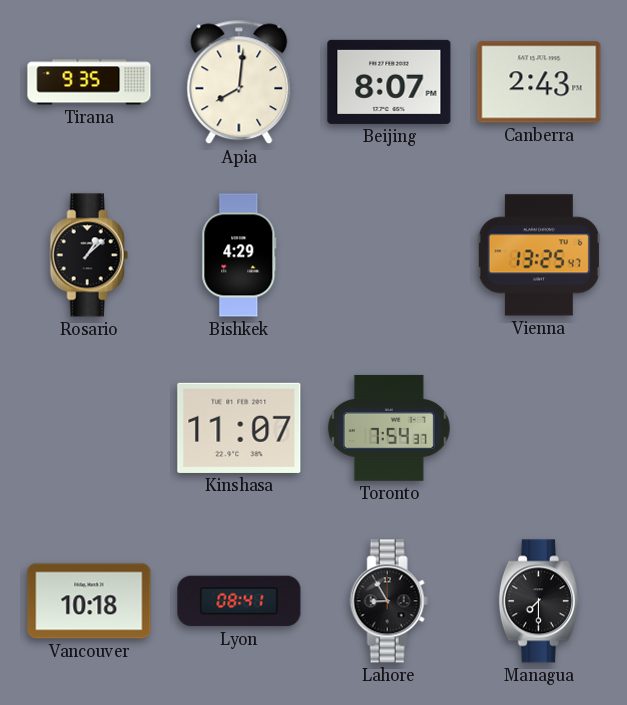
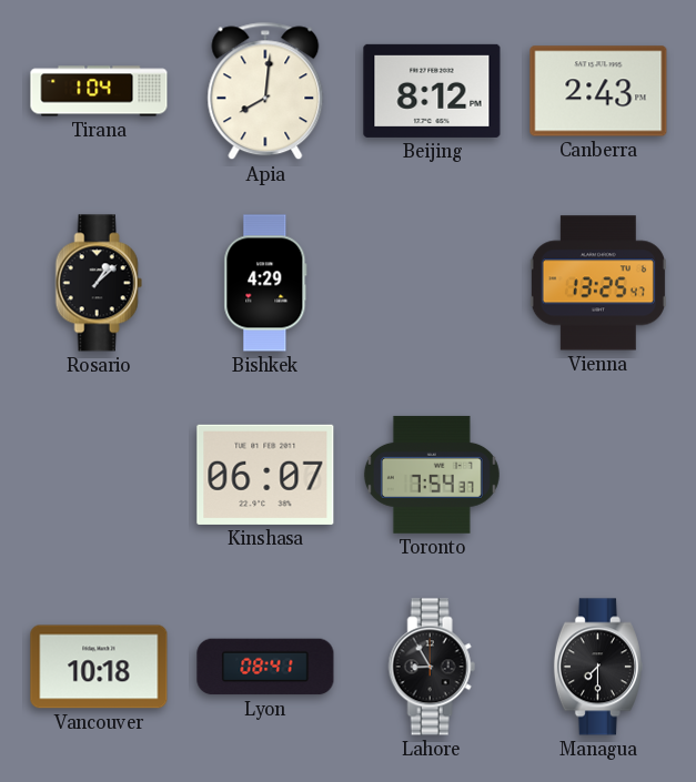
Tirana: 9:35 -> 1:04
Beijing: 8:07 -> 8:12
Kinshasa: 11:07 -> 06:07
